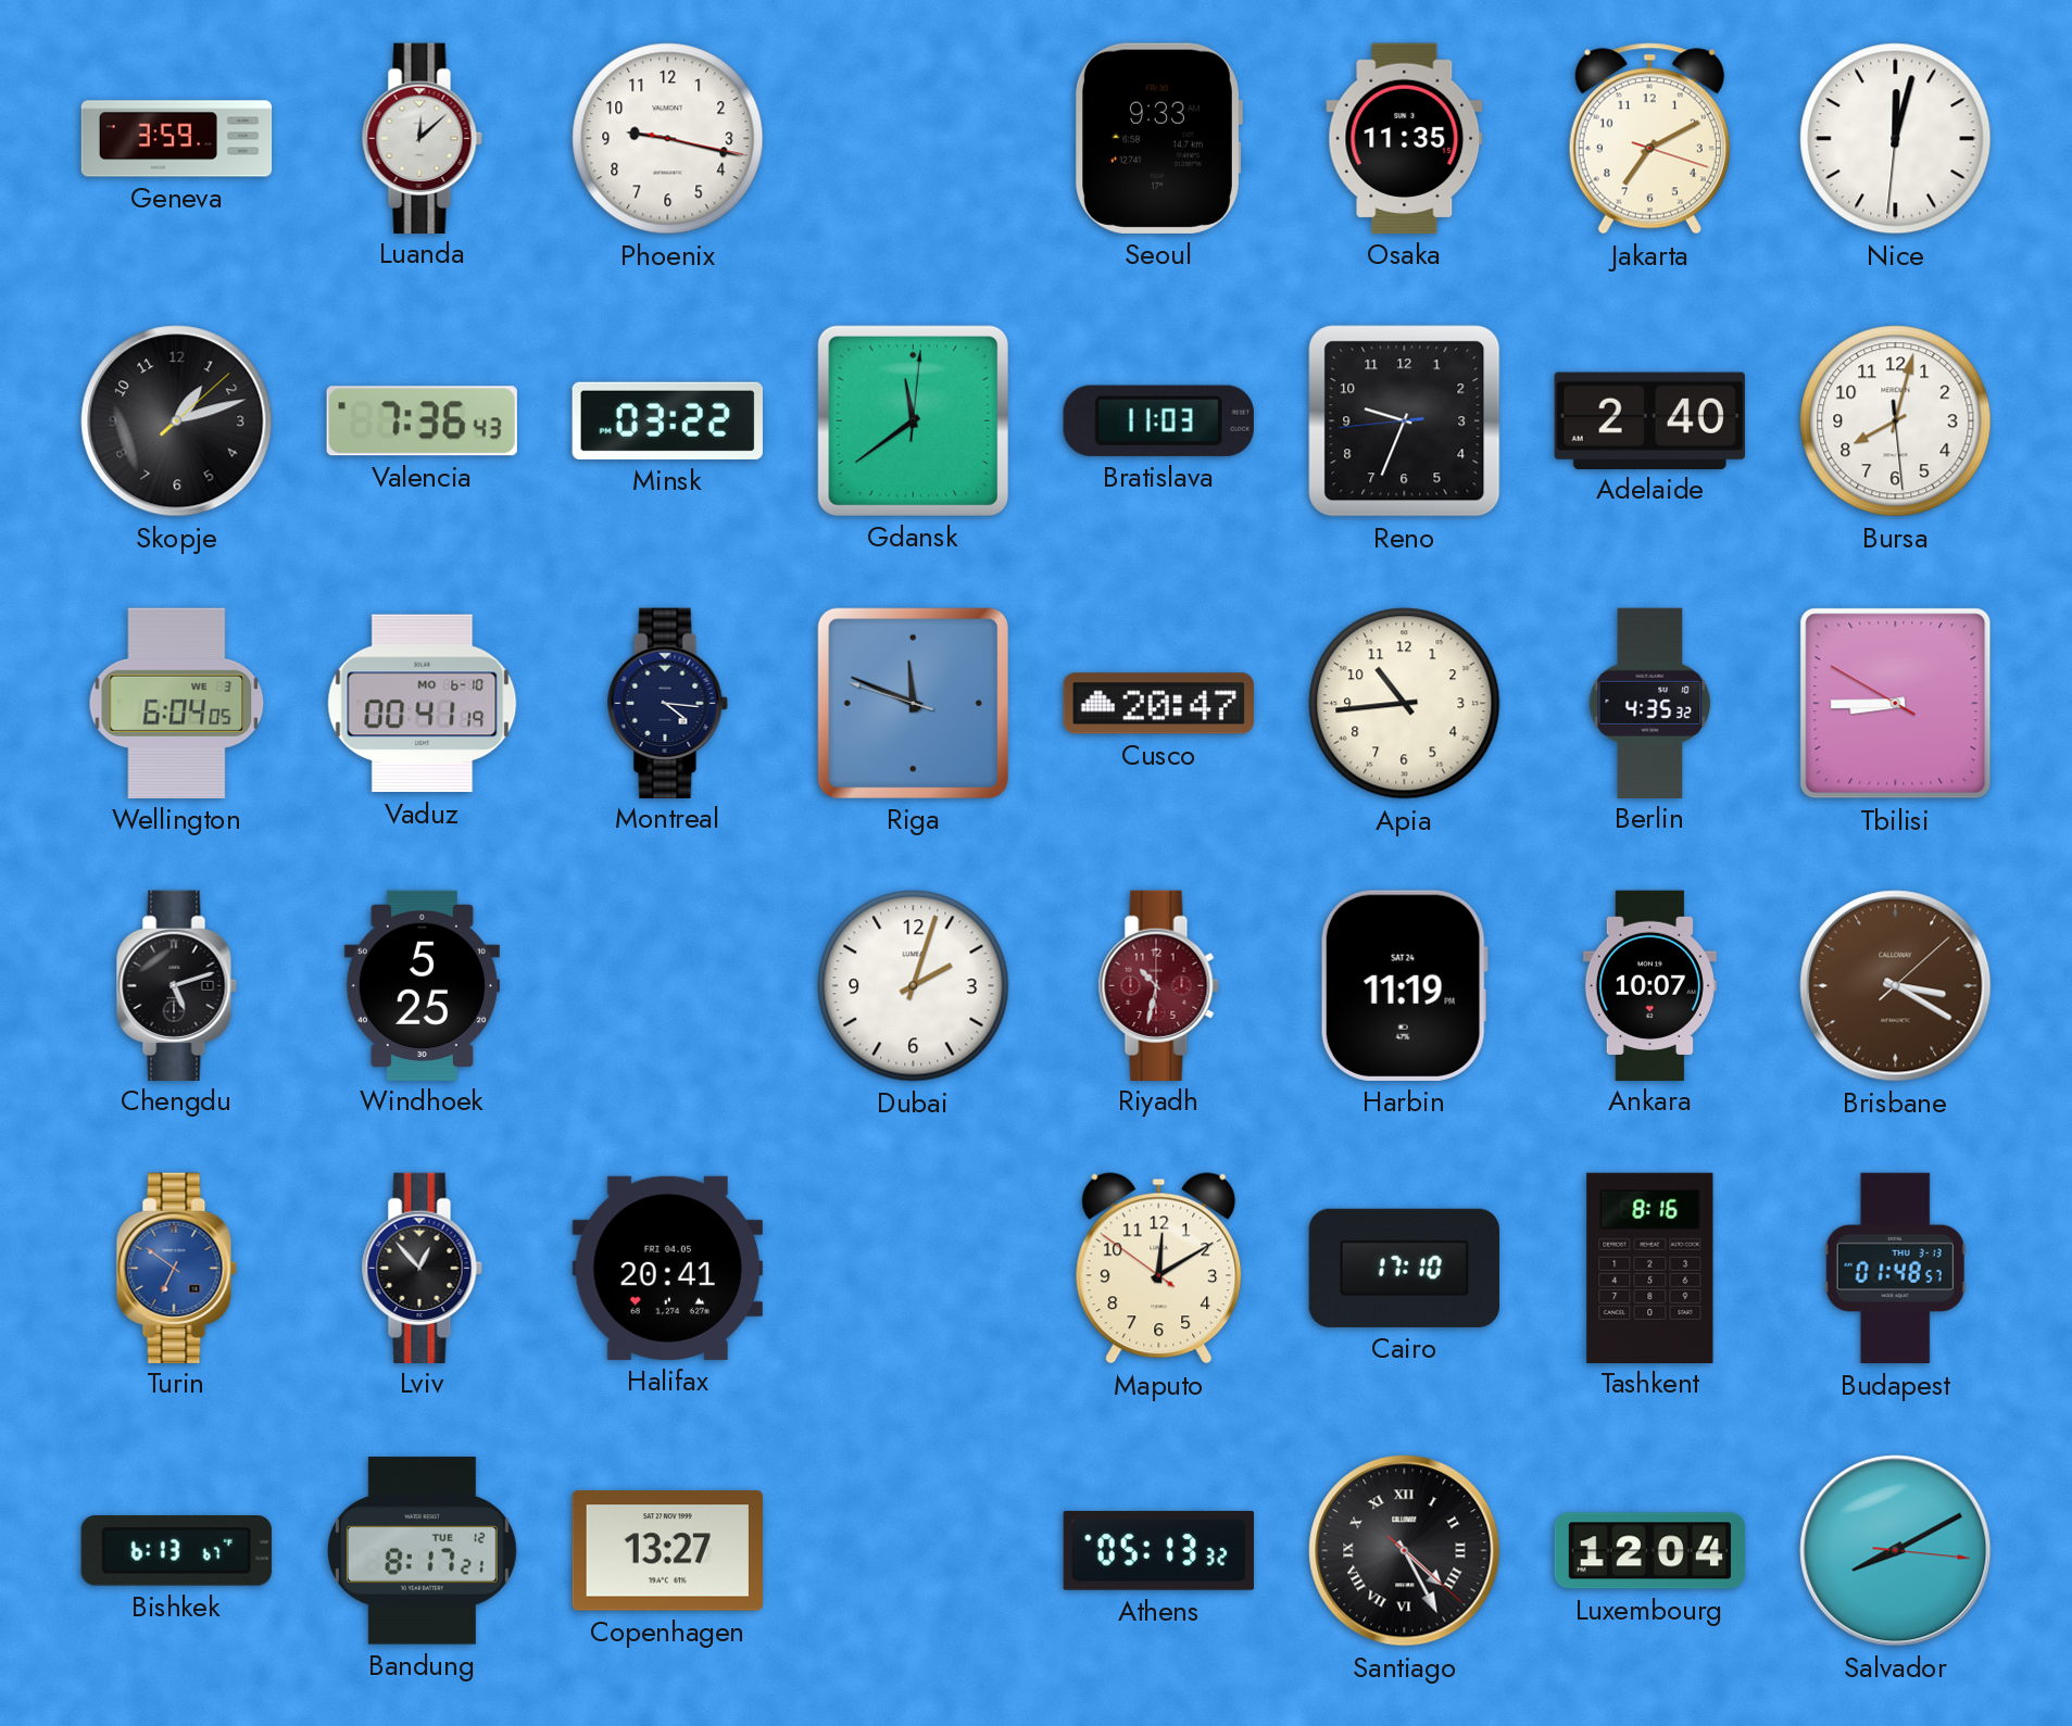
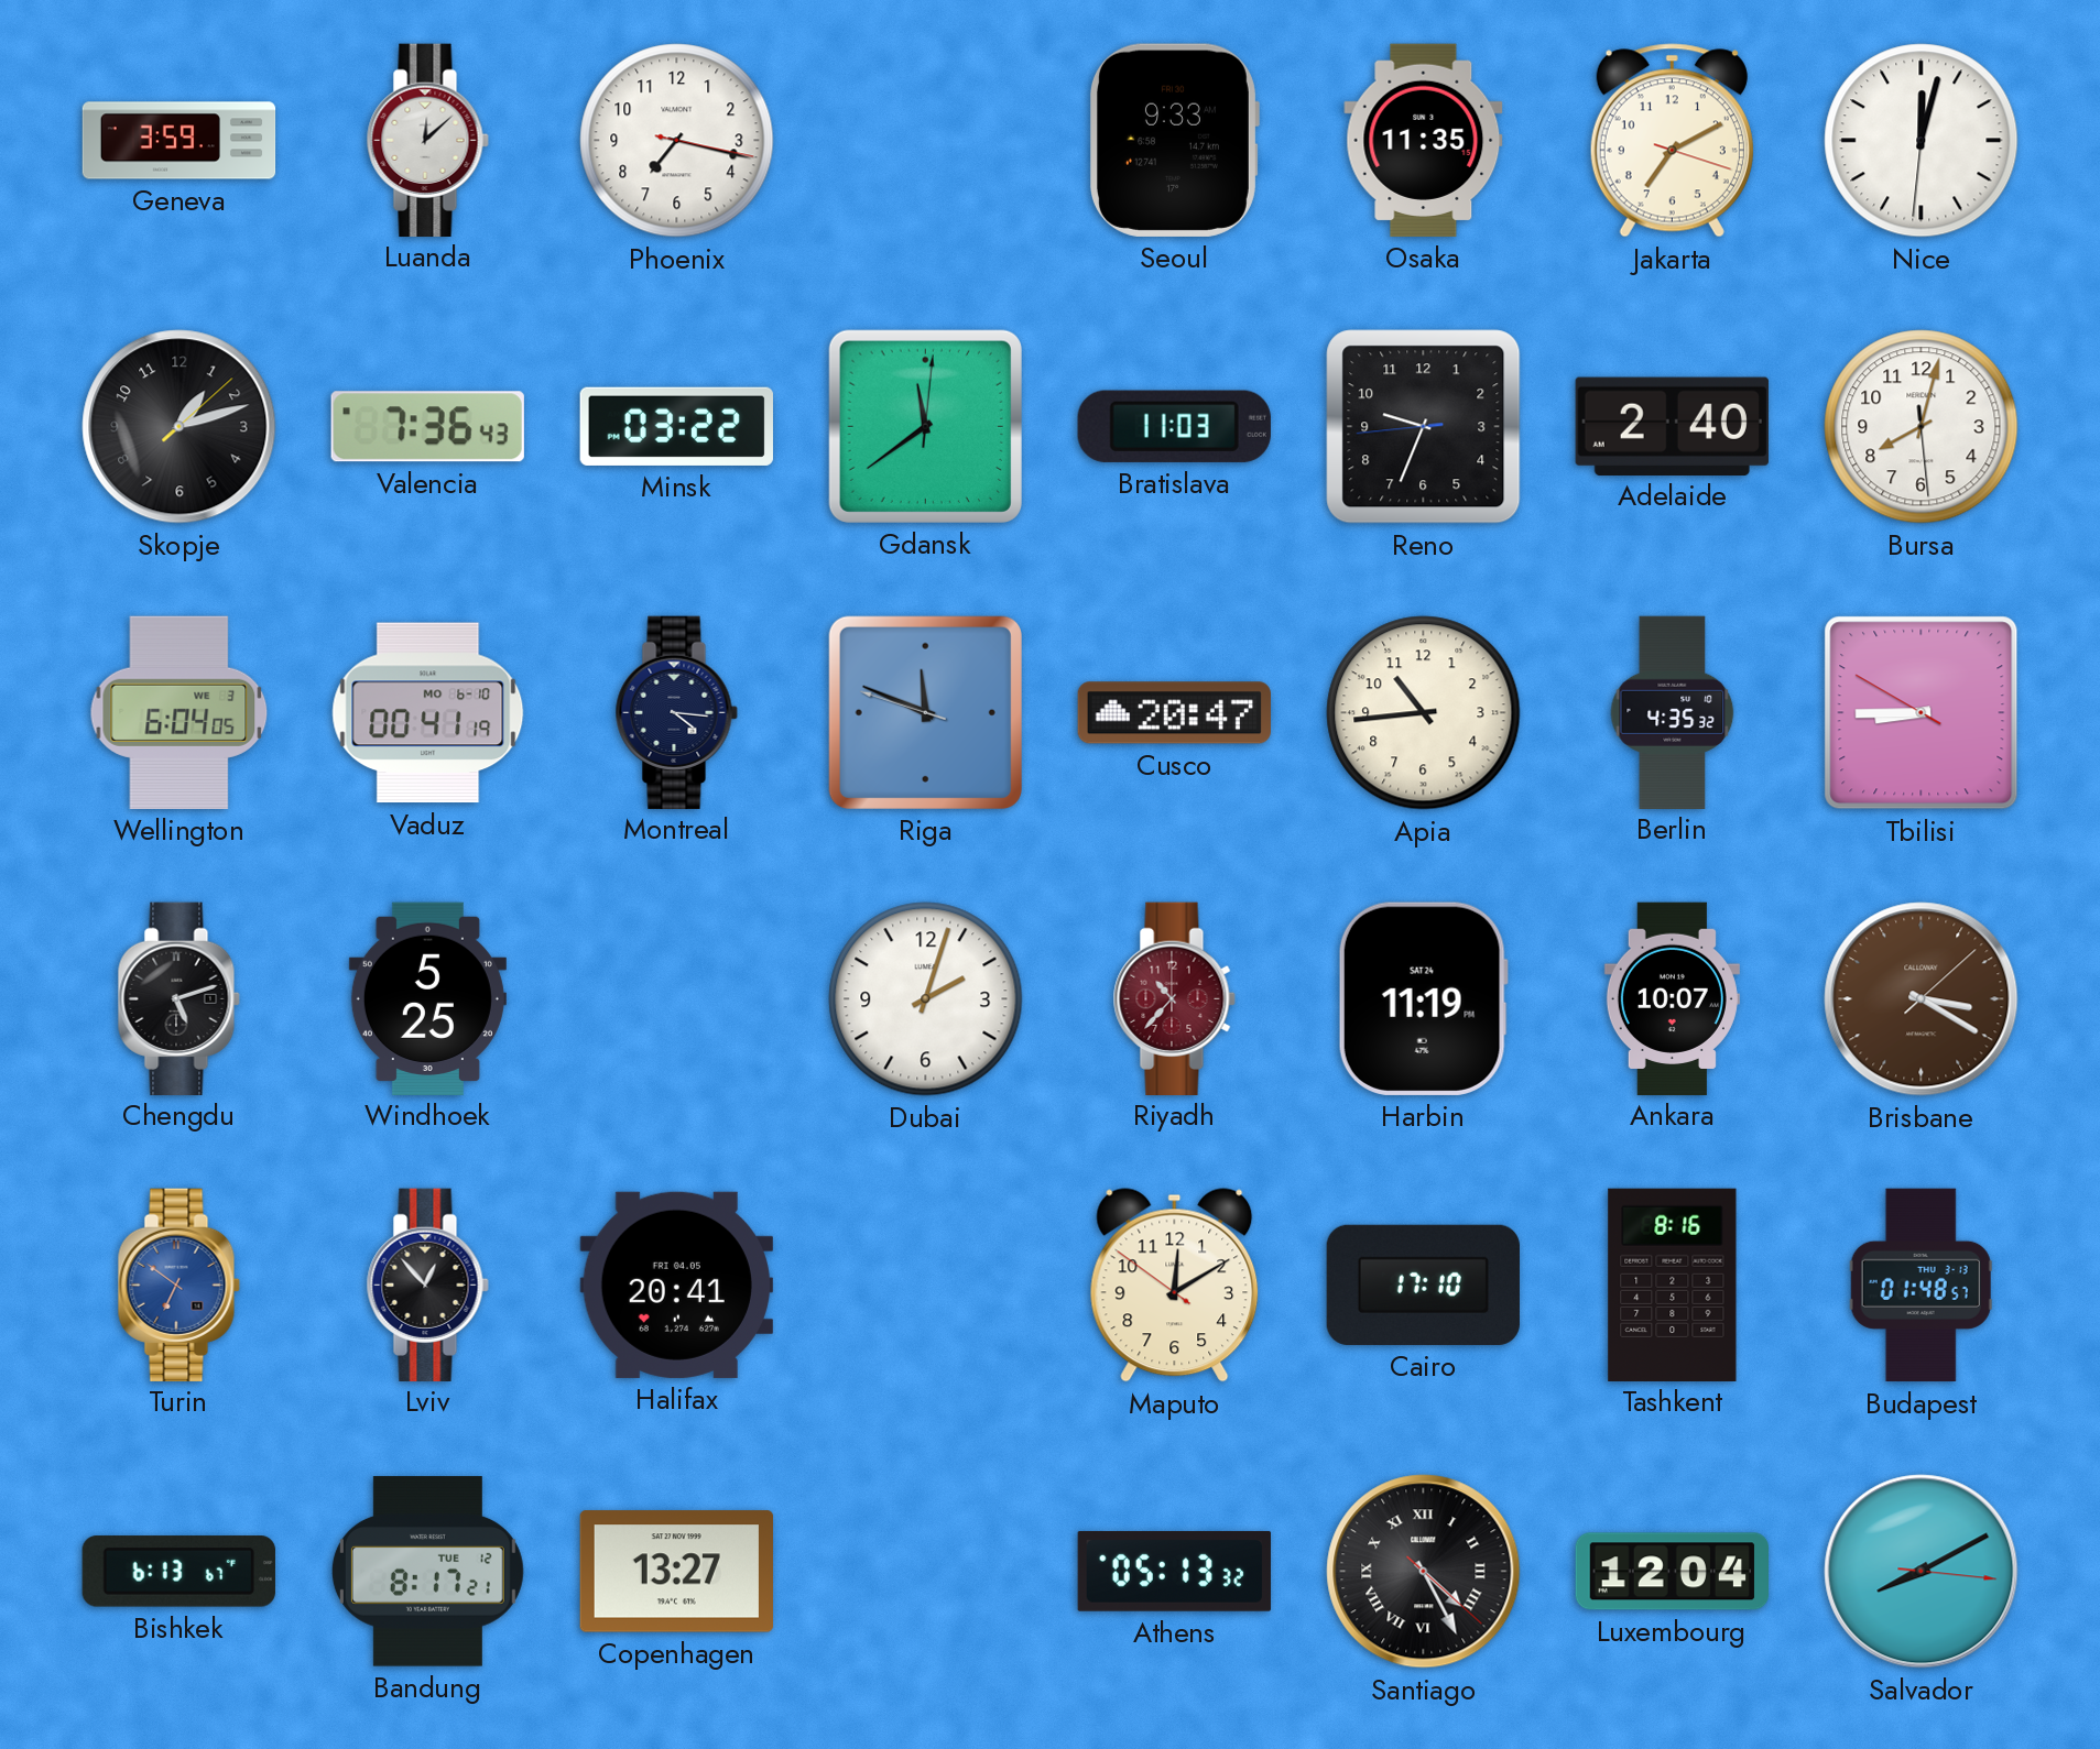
Phoenix: 9:17 -> 7:17
Riyadh: 10:32 -> 10:37
